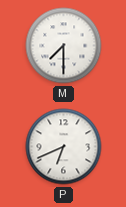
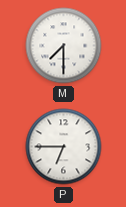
P: 6:41 -> 6:45
